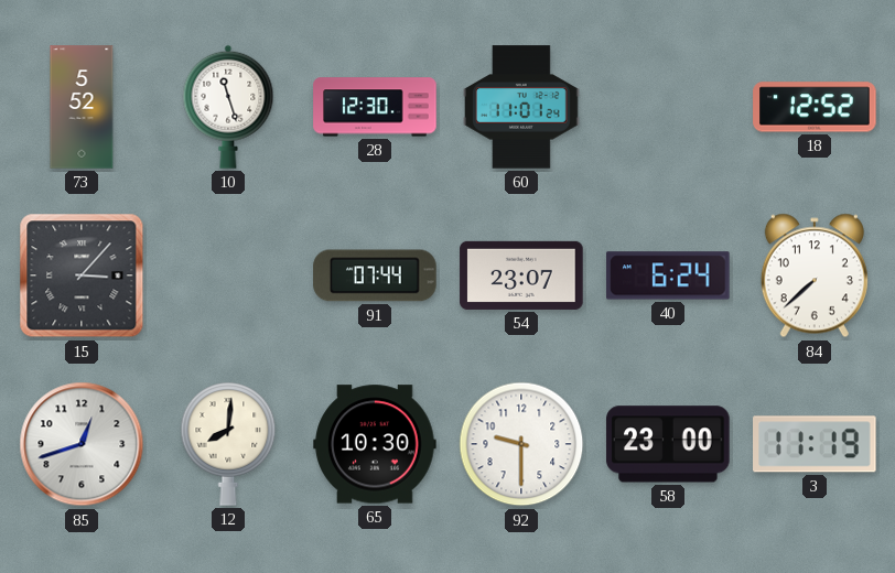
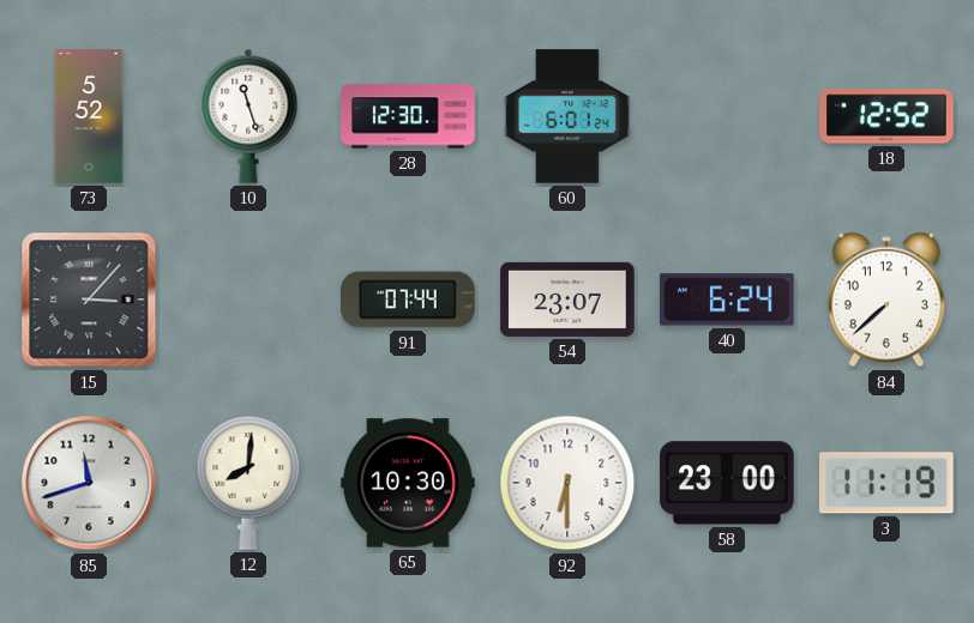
60: 11:01 -> 6:01
85: 12:42 -> 11:42
92: 9:30 -> 6:30
